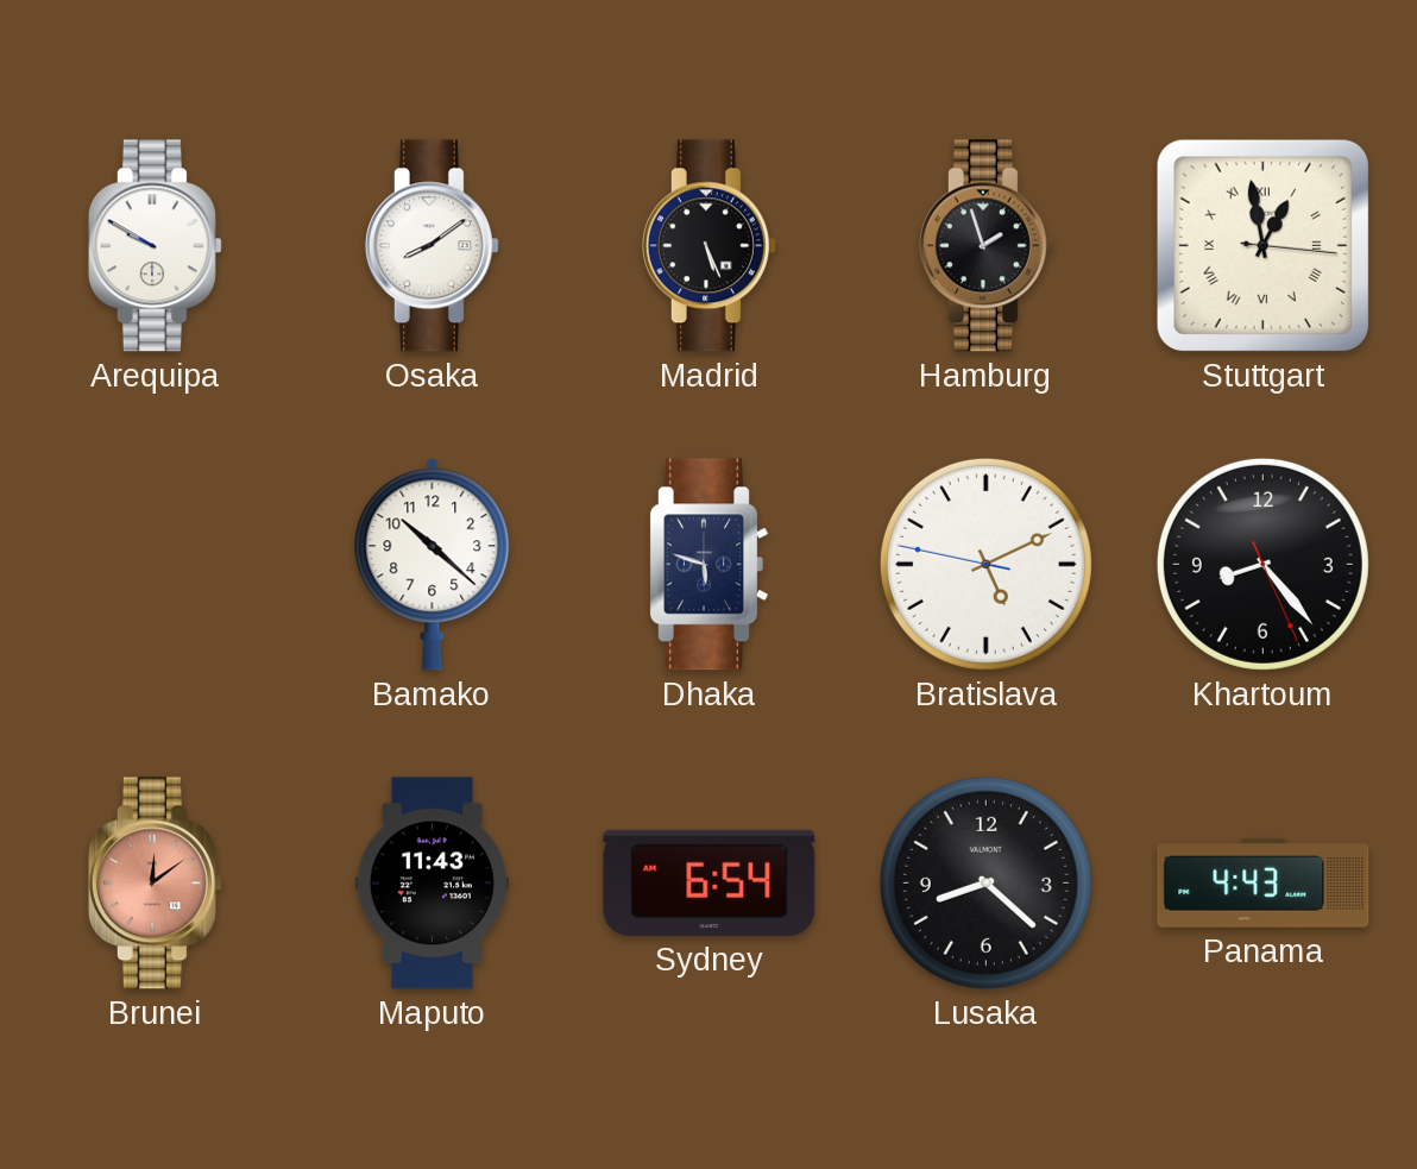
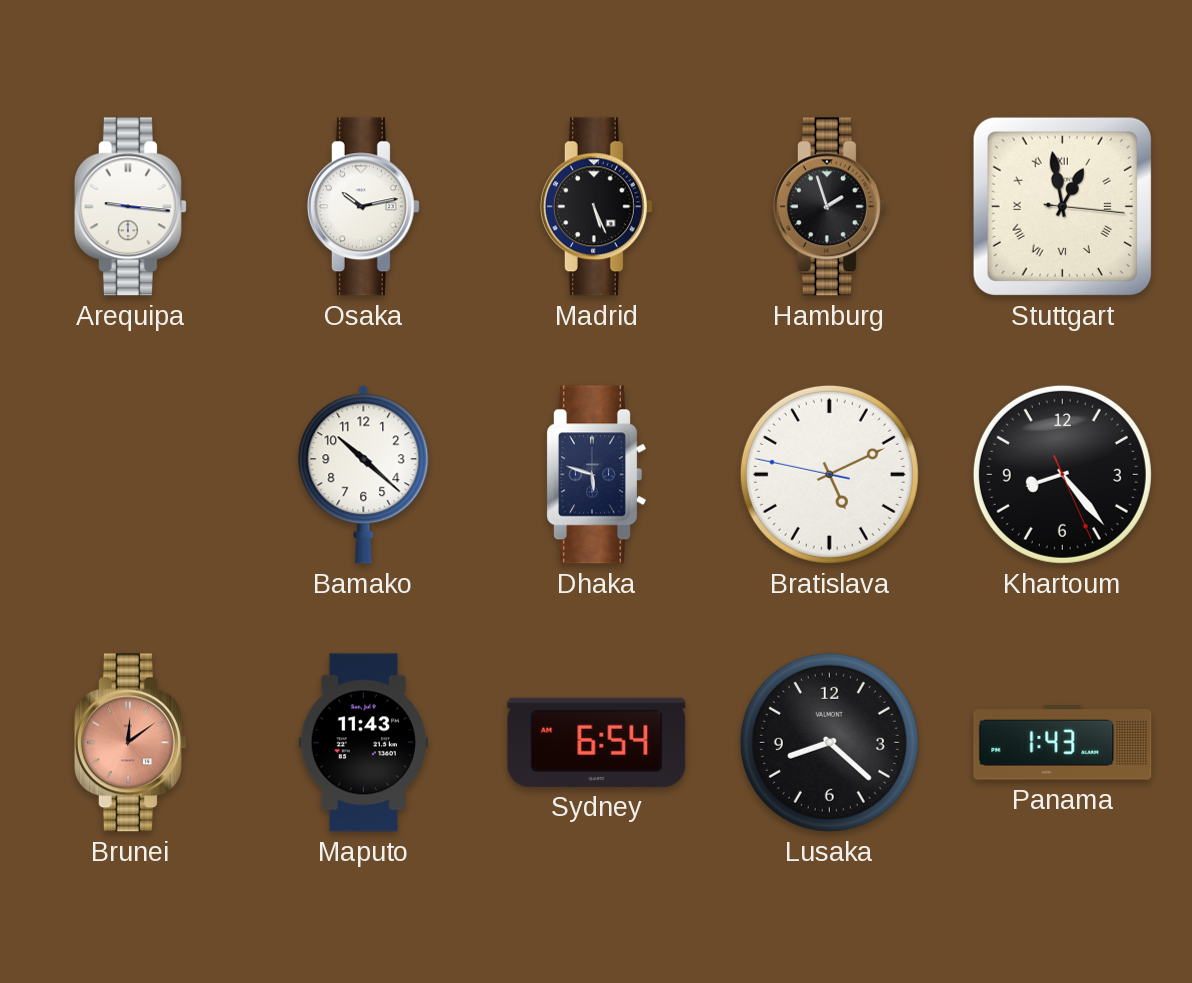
Arequipa: 9:50 -> 9:16
Osaka: 8:09 -> 10:13
Panama: 4:43 -> 1:43
